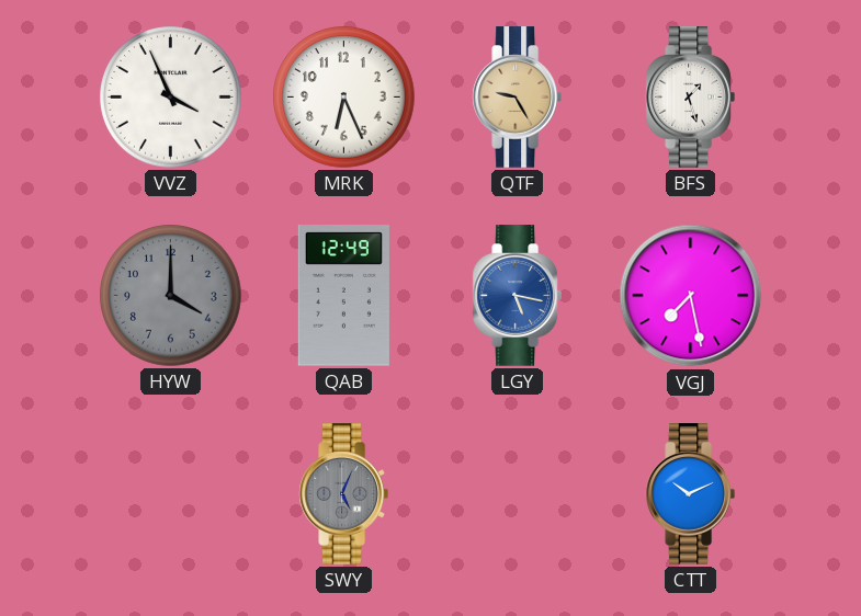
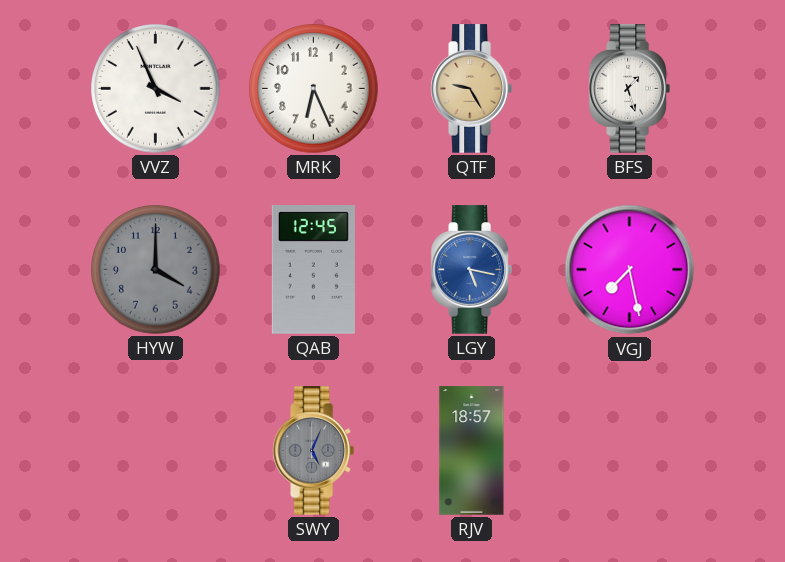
QAB: 12:49 -> 12:45
RJV: none -> 18:57
CTT: 10:11 -> none
